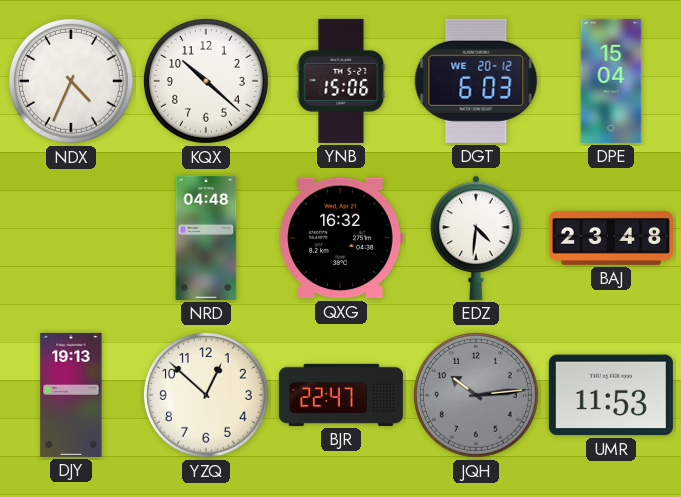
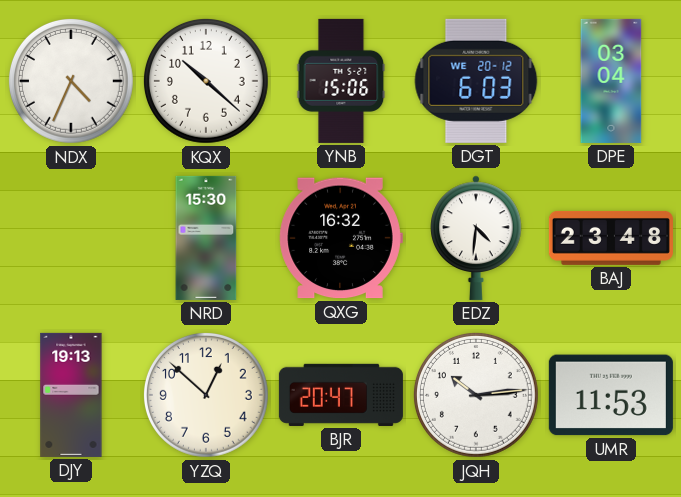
DPE: 15:04 -> 03:04
NRD: 04:48 -> 15:30
BJR: 22:47 -> 20:47
JQH dial: grey -> white
